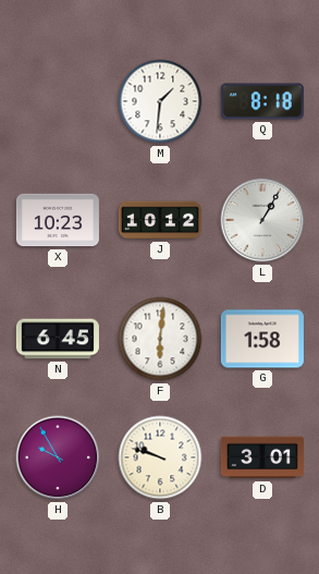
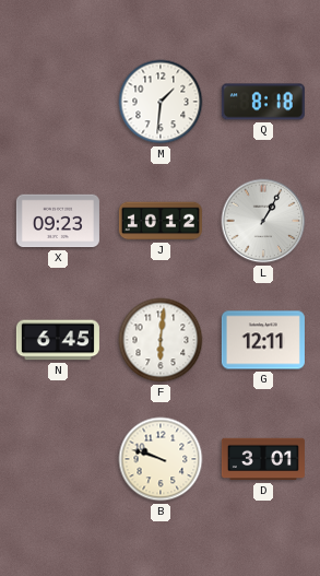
X: 10:23 -> 09:23
G: 1:58 -> 12:11
H: 9:55 -> none
